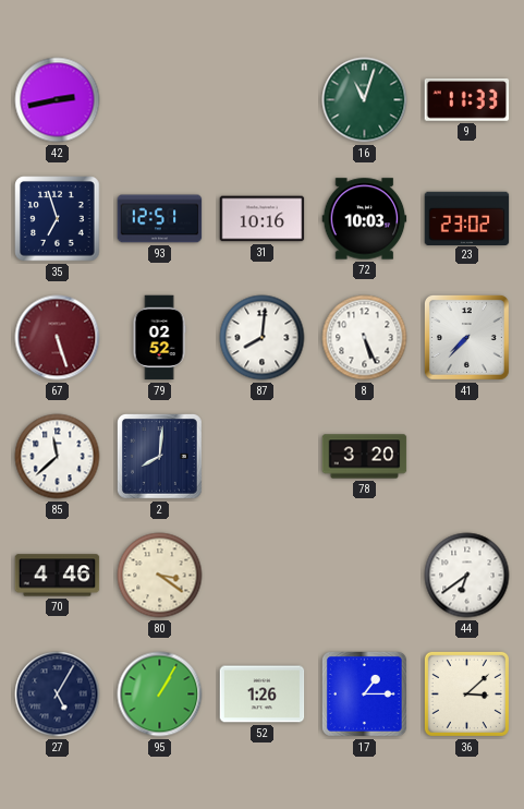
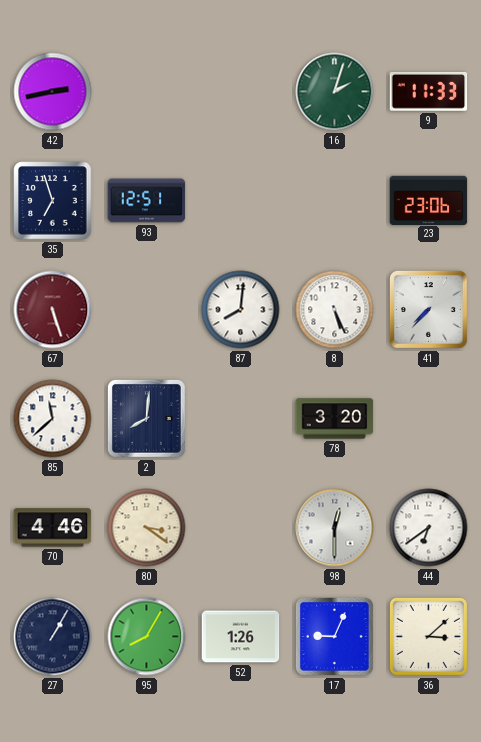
16: 11:03 -> 2:03
31: 10:16 -> none
72: 10:03 -> none
23: 23:02 -> 23:06
79: 02:52 -> none
98: none -> 12:30
27: 5:05 -> 1:05
95: 1:05 -> 8:05
17: 1:15 -> 9:04
